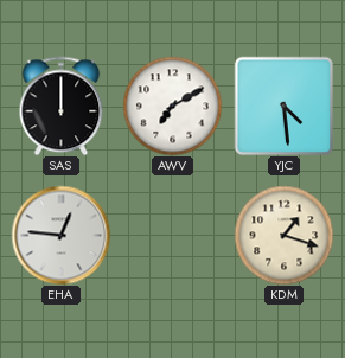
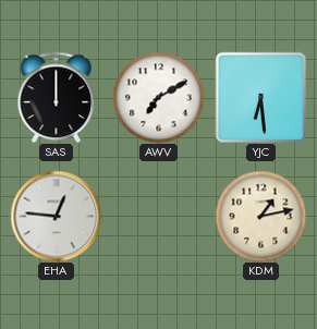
YJC: 4:29 -> 6:29
KDM: 1:18 -> 1:13
